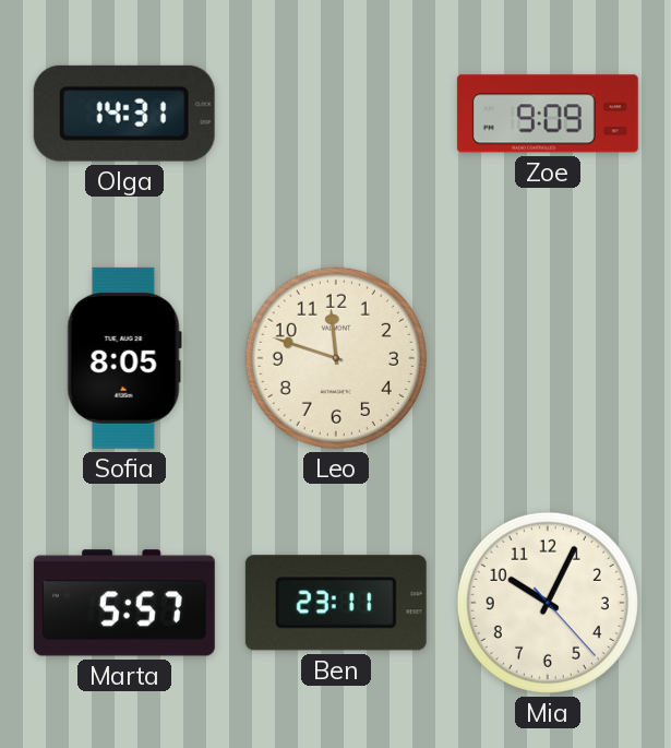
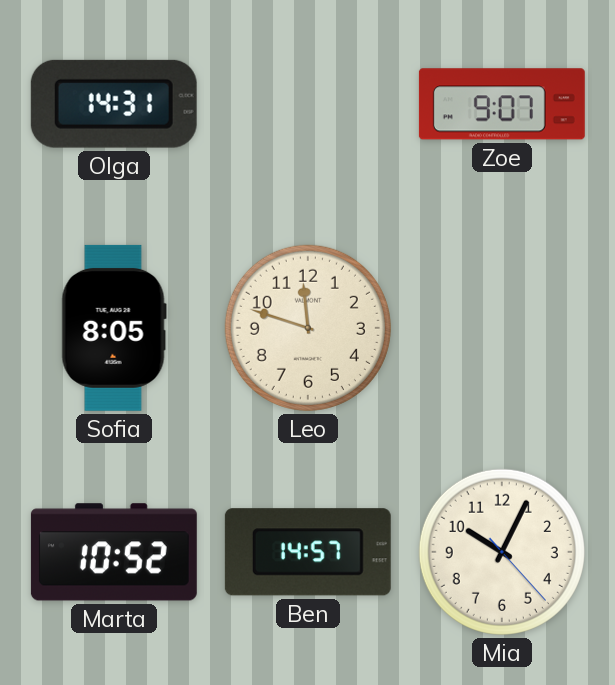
Zoe: 9:09 -> 9:07
Marta: 5:57 -> 10:52
Ben: 23:11 -> 14:57
